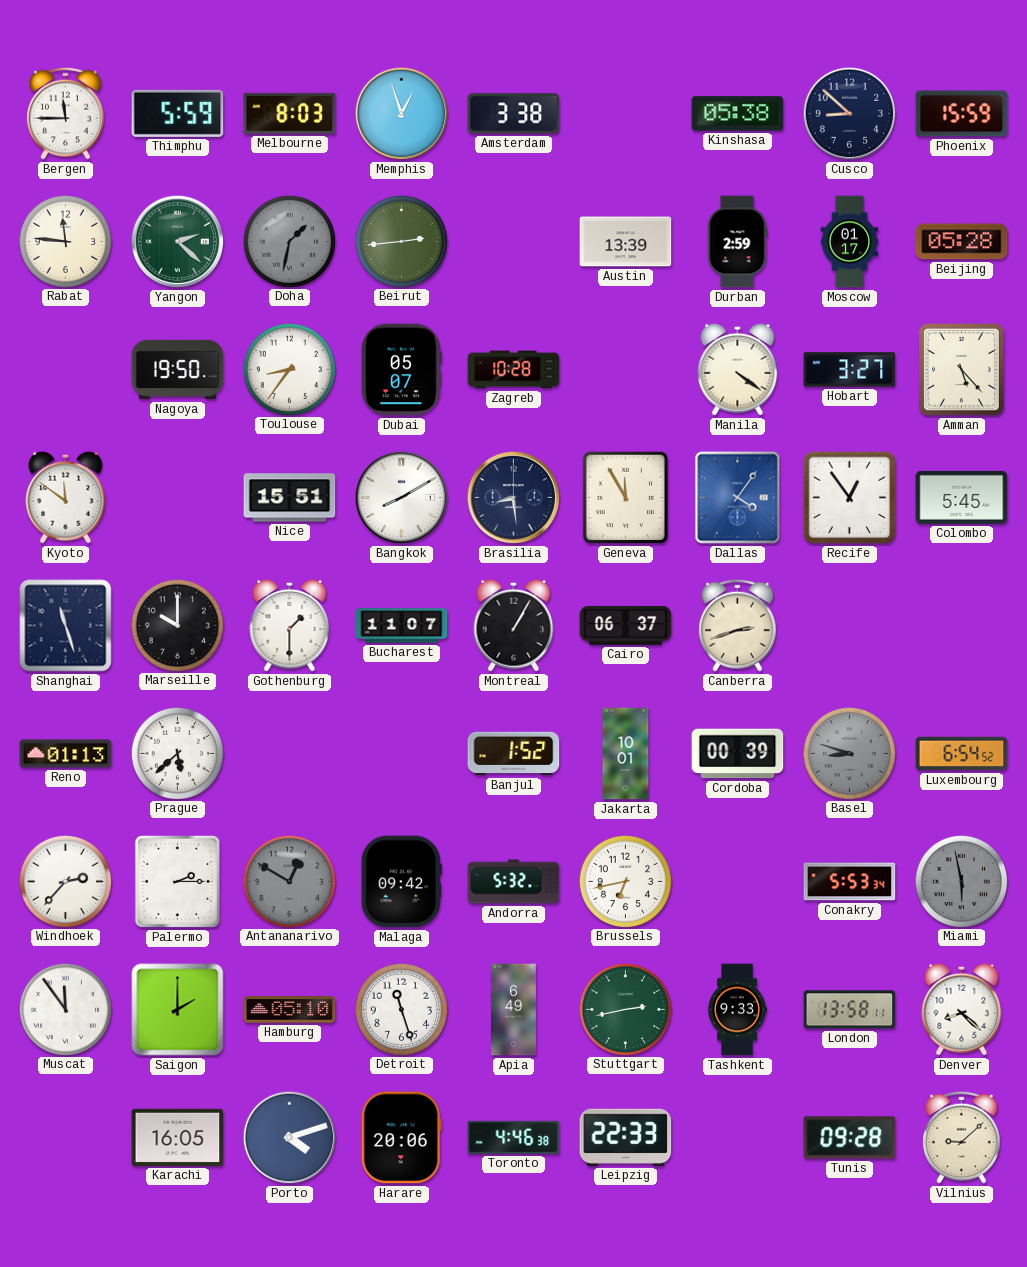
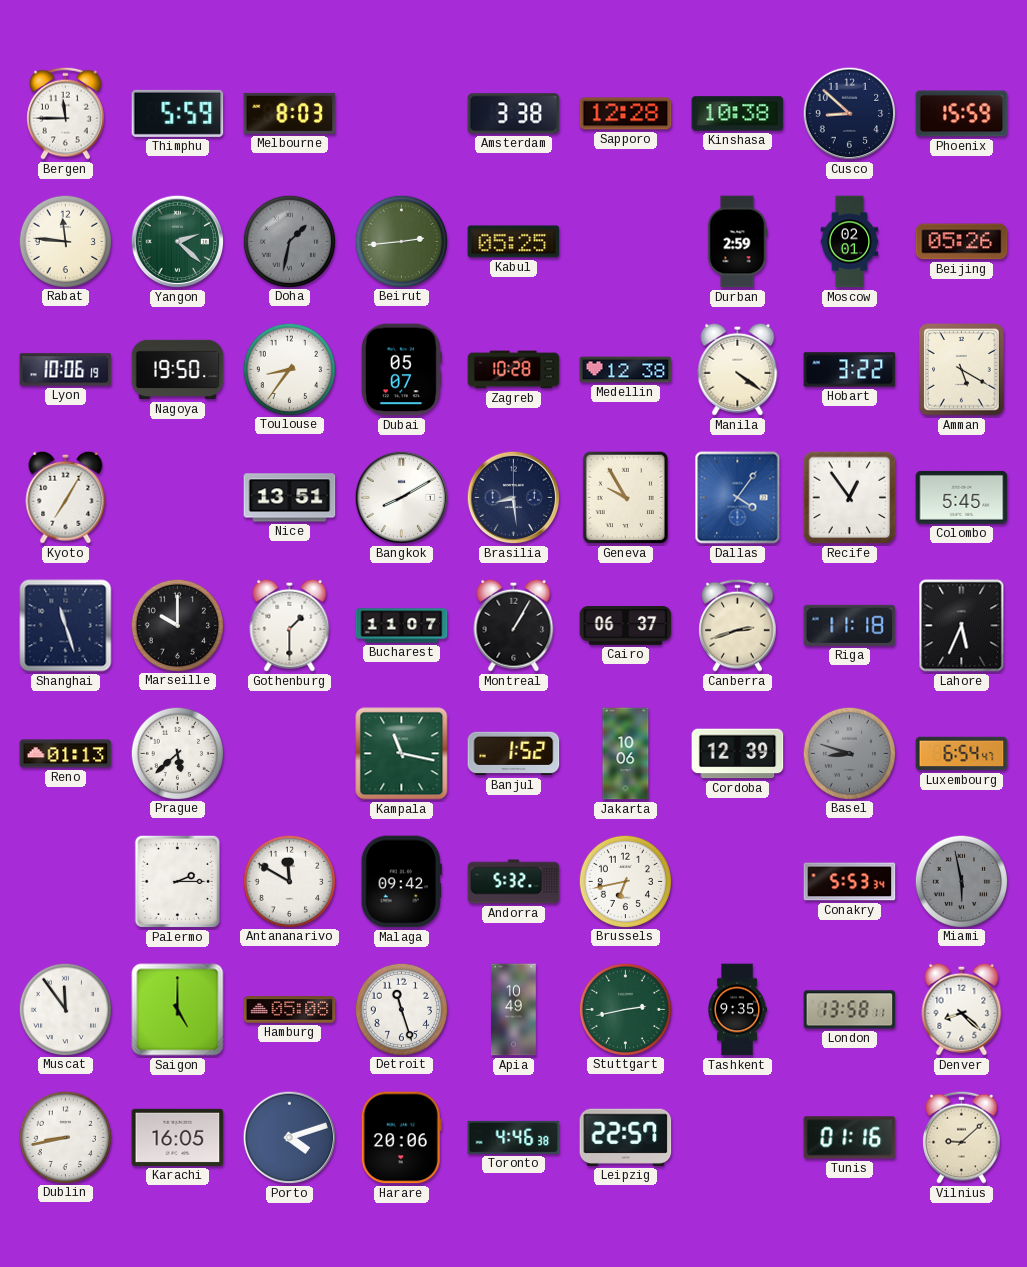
Memphis: 12:57 -> none
Sapporo: none -> 12:28
Kinshasa: 05:38 -> 10:38
Kabul: none -> 05:25
Austin: 13:39 -> none
Moscow: 01:17 -> 02:01
Beijing: 05:28 -> 05:26
Lyon: none -> 10:06
Medellin: none -> 12:38
Hobart: 3:27 -> 3:22
Amman: 5:23 -> 5:20
Kyoto: 11:51 -> 7:05
Nice: 15:51 -> 13:51
Geneva: 11:55 -> 9:55
Riga: none -> 11:18
Lahore: none -> 5:34
Kampala: none -> 11:17
Jakarta: 10:01 -> 10:06
Cordoba: 00:39 -> 12:39
Luxembourg: 6:54:52 -> 6:54:47
Windhoek: 2:37 -> none
Antananarivo: 12:50 -> 11:50
Antananarivo dial: grey -> white
Saigon: 2:00 -> 5:00
Hamburg: 05:10 -> 05:08
Apia: 6:49 -> 10:49
Tashkent: 9:33 -> 9:35
Dublin: none -> 8:43
Leipzig: 22:33 -> 22:57
Tunis: 09:28 -> 01:16
